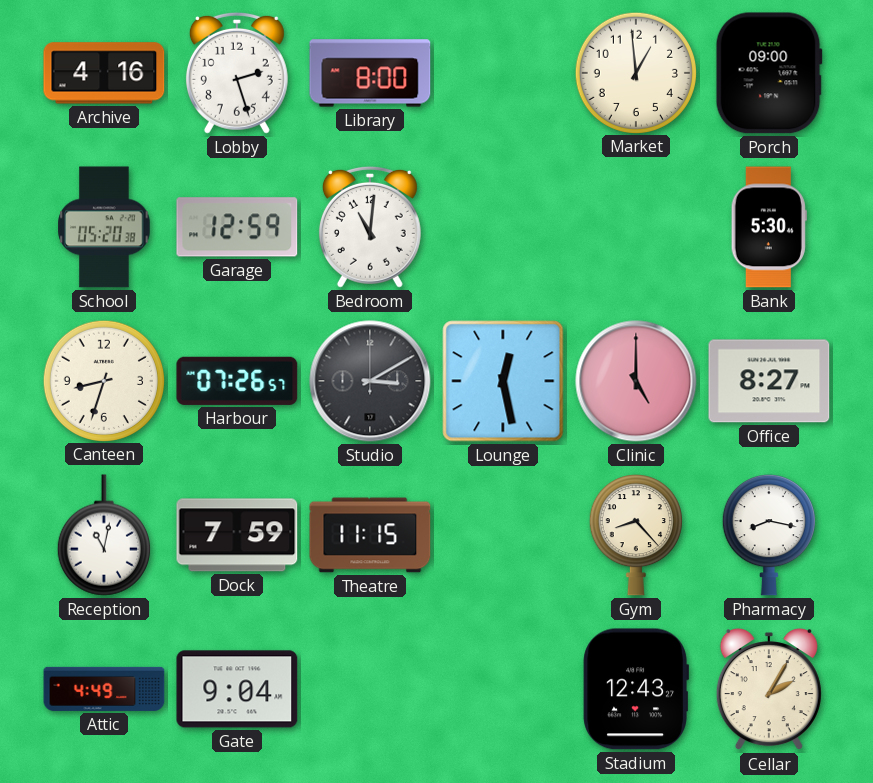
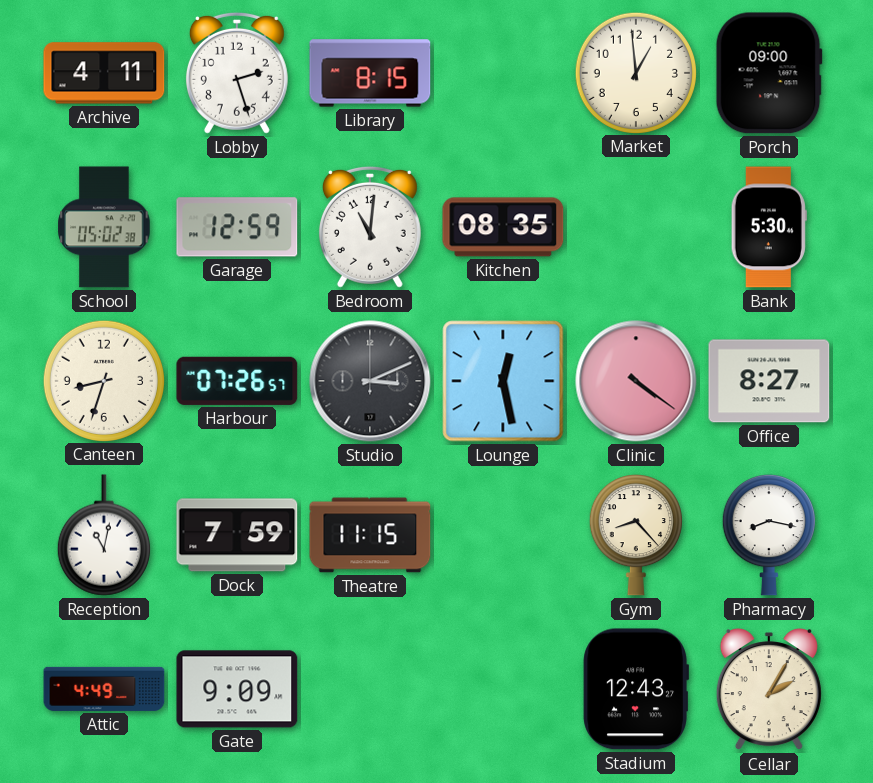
Archive: 4:16 -> 4:11
Library: 8:00 -> 8:15
School: 05:20 -> 05:02
Kitchen: none -> 08:35
Studio: 3:10 -> 3:11
Clinic: 5:00 -> 4:21
Gate: 9:04 -> 9:09
